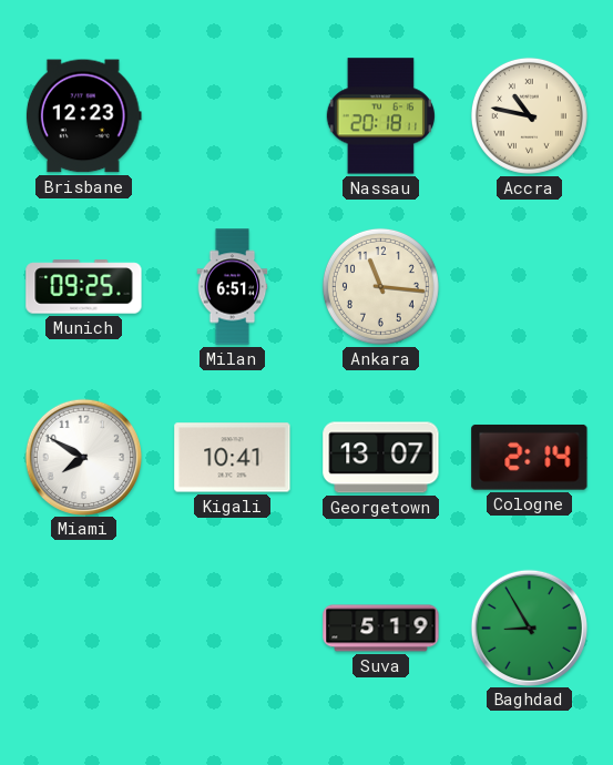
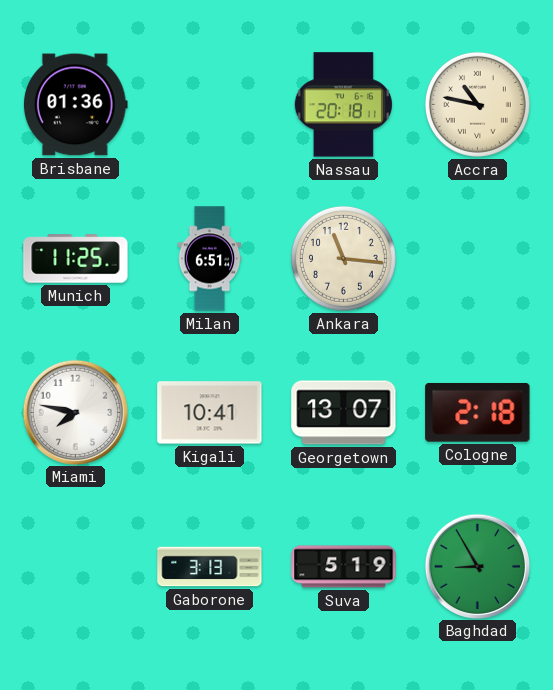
Brisbane: 12:23 -> 01:36
Munich: 09:25 -> 11:25
Miami: 7:50 -> 7:47
Cologne: 2:14 -> 2:18
Gaborone: none -> 3:13
